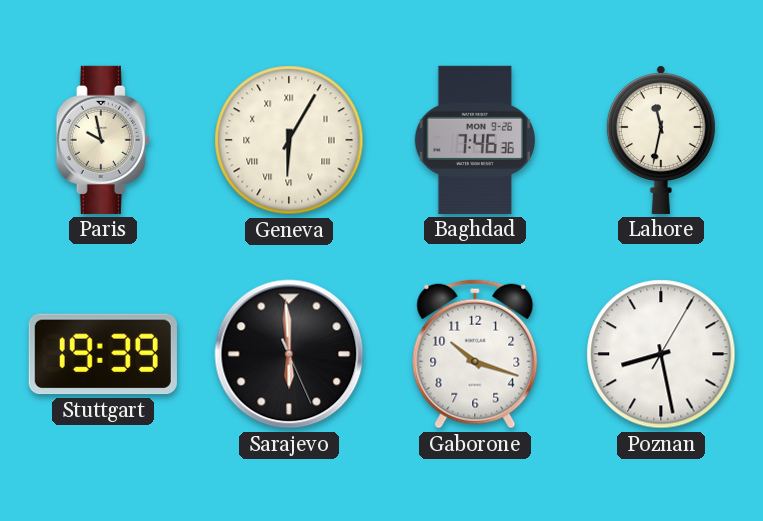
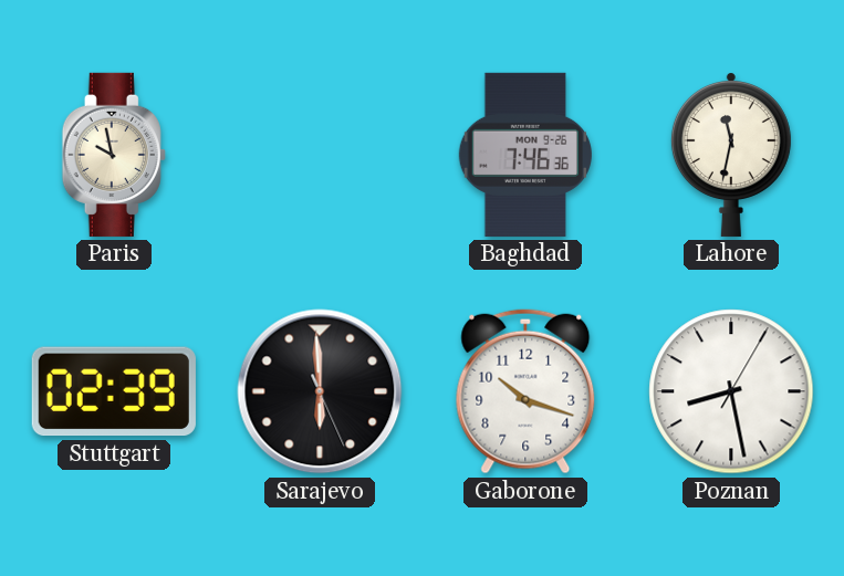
Geneva: 6:05 -> none
Stuttgart: 19:39 -> 02:39
